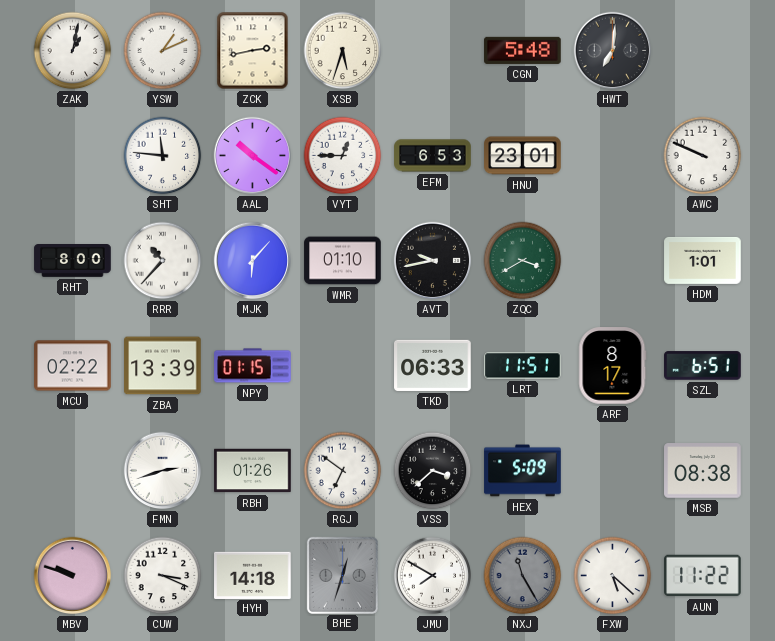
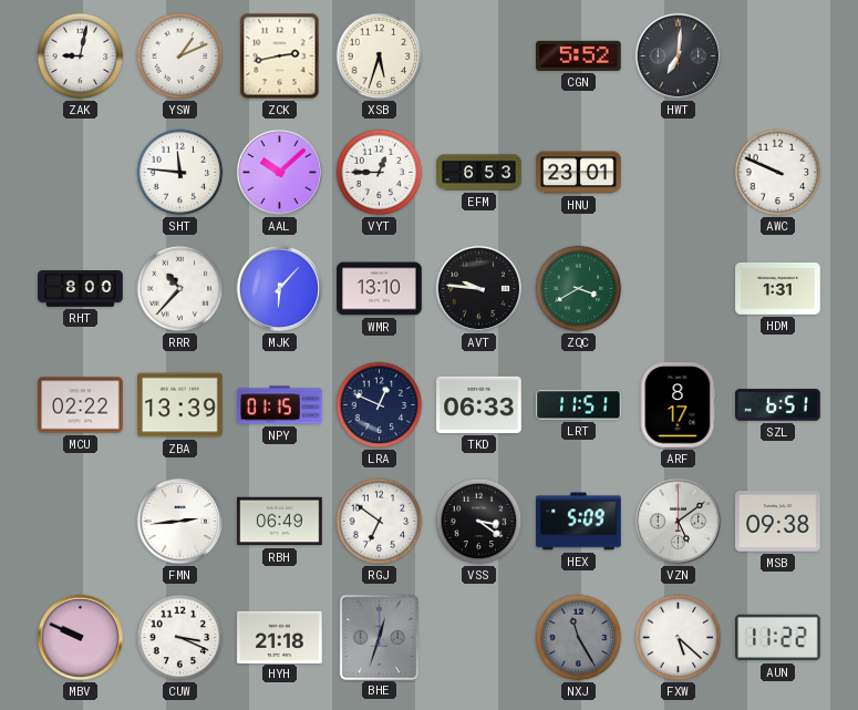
ZAK: 1:02 -> 9:02
CGN: 5:48 -> 5:52
AAL: 10:21 -> 10:08
WMR: 01:10 -> 13:10
AVT: 9:43 -> 9:46
HDM: 1:01 -> 1:31
LRA: none -> 12:49
FMN: 2:42 -> 2:44
RBH: 01:26 -> 06:49
VSS: 3:38 -> 3:21
VZN: none -> 5:09
MSB: 08:38 -> 09:38
MBV: 9:48 -> 9:49
HYH: 14:18 -> 21:18
JMU: 7:50 -> none
